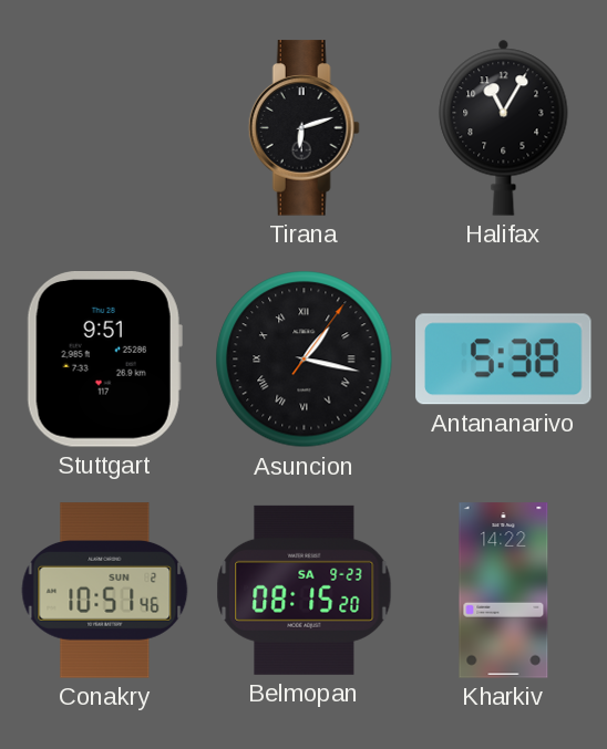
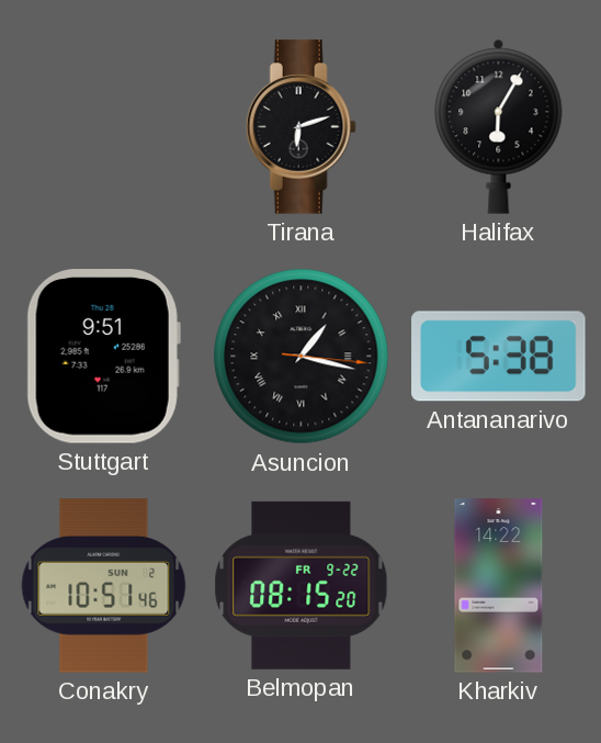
Halifax: 11:05 -> 6:05
Asuncion: 1:17:06 -> 1:17:16
Belmopan date: SA 9-23 -> FR 9-22
